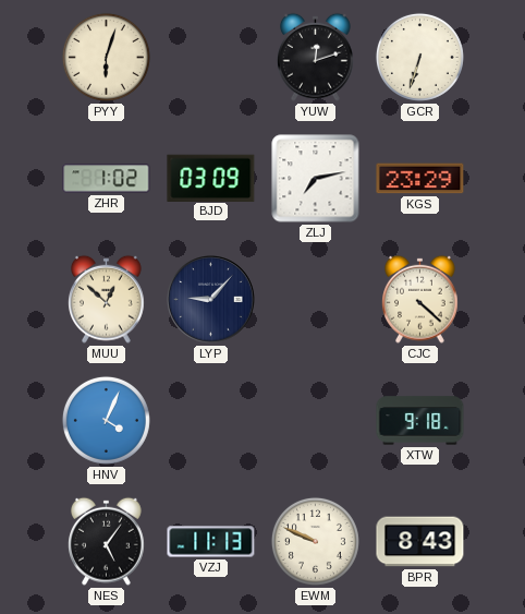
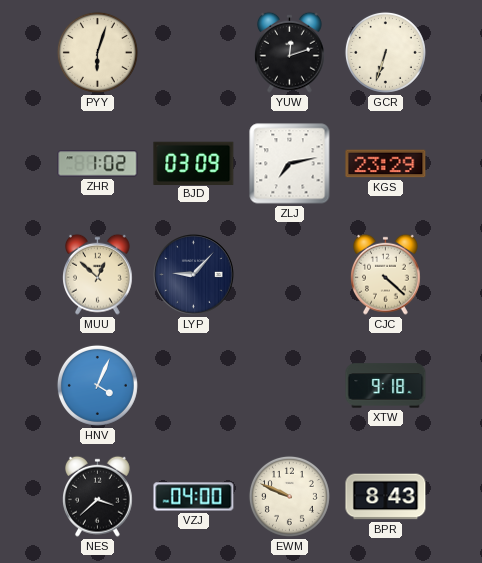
NES: 5:06 -> 3:38
VZJ: 11:13 -> 04:00
